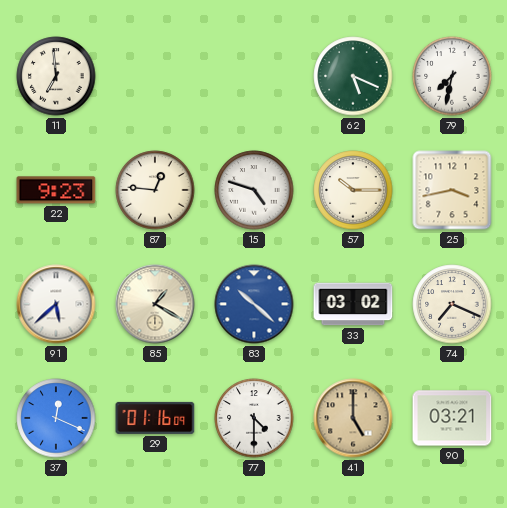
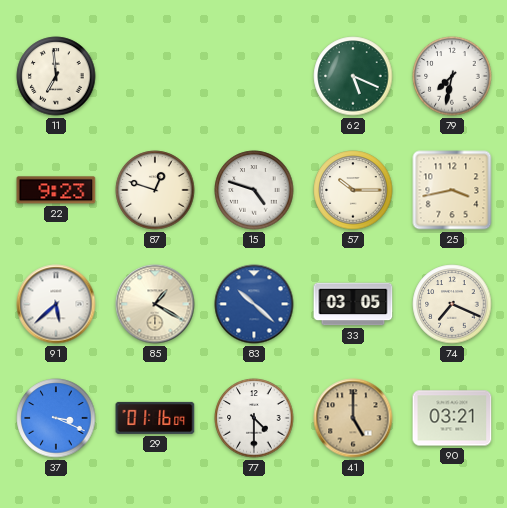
87: 12:46 -> 12:48
33: 03:02 -> 03:05
37: 12:19 -> 3:19
